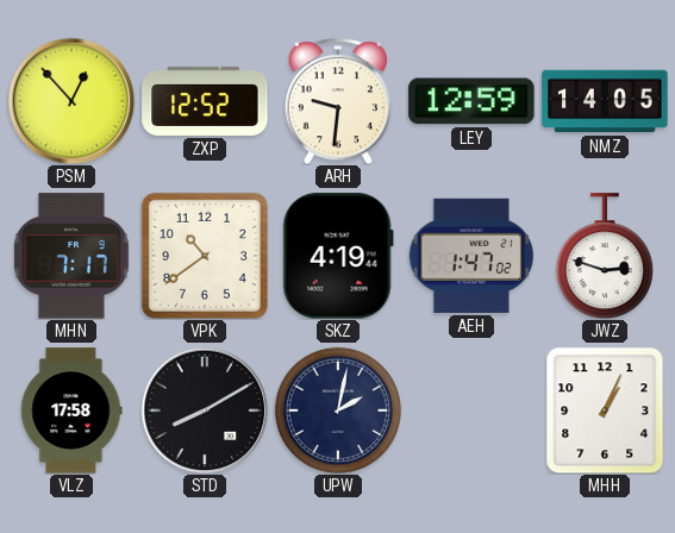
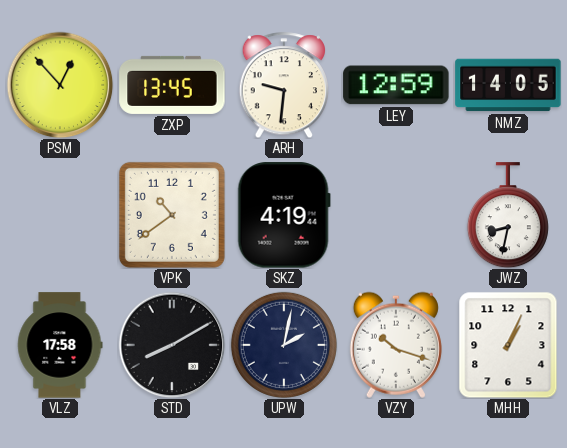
ZXP: 12:52 -> 13:45
MHN: 7:17 -> none
AEH: 1:47 -> none
JWZ: 2:48 -> 8:32
VZY: none -> 10:18
